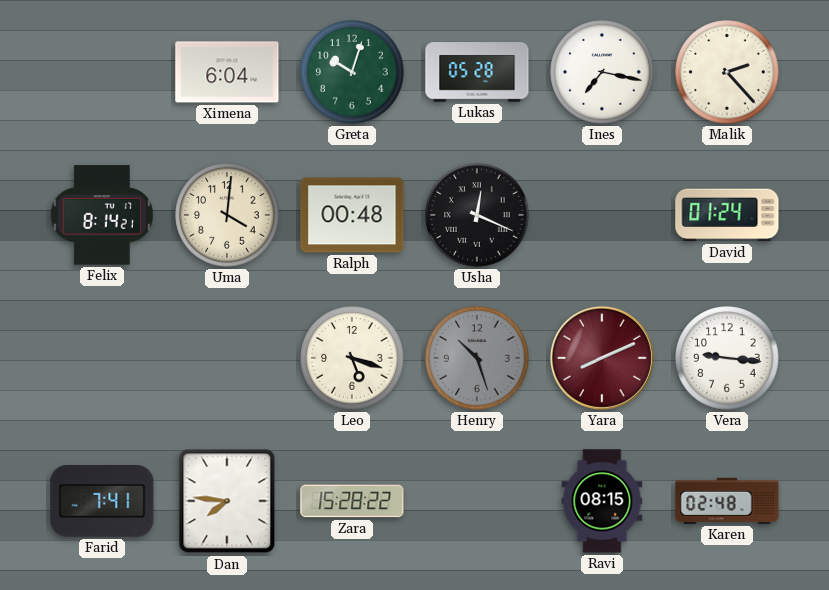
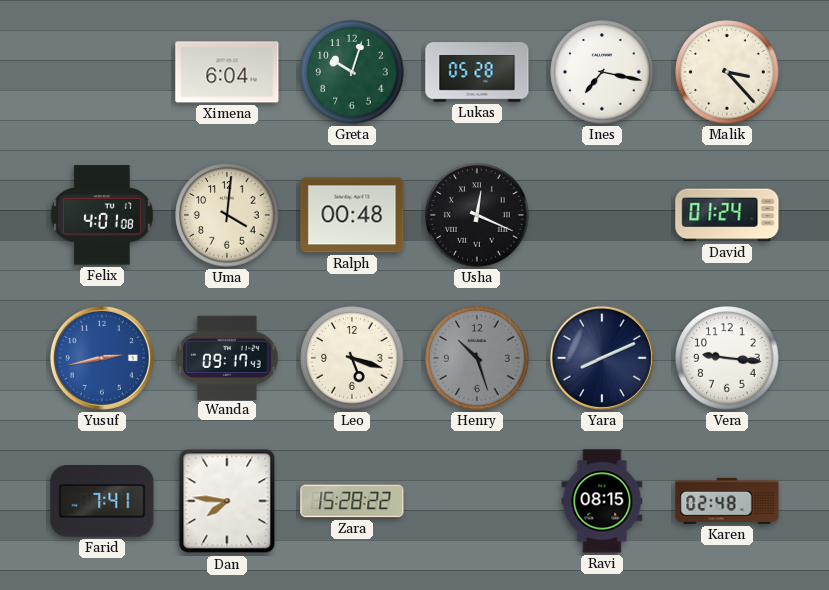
Malik: 2:23 -> 3:23
Felix: 8:14 -> 4:01
Yusuf: none -> 2:43
Wanda: none -> 09:17
Yara dial: burgundy -> navy
